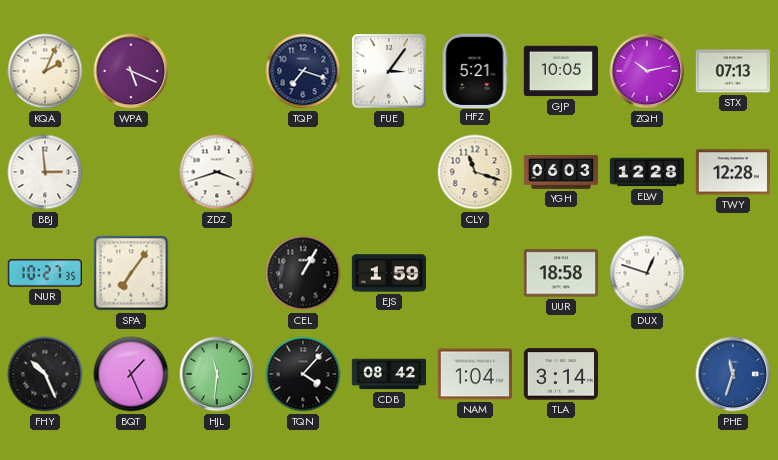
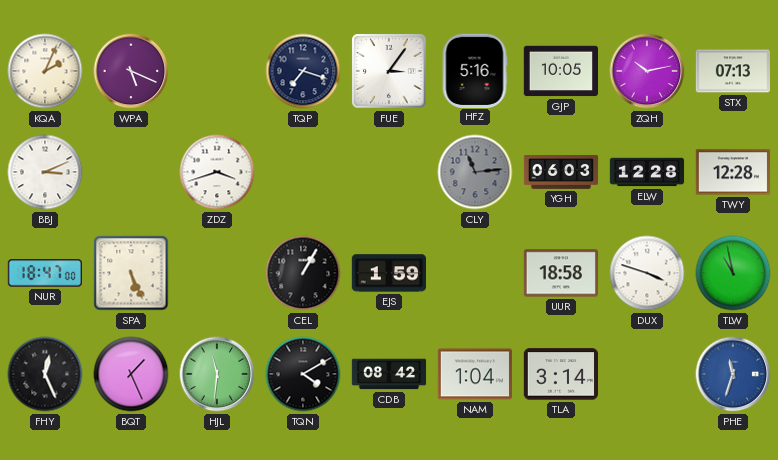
HFZ: 5:21 -> 5:16
BBJ: 2:59 -> 3:11
CLY: 11:18 -> 11:14
CLY dial: cream -> grey
NUR: 10:27 -> 18:47
SPA: 7:06 -> 5:26
DUX: 12:48 -> 3:48
TLW: none -> 10:58
FHY: 10:26 -> 12:26
TQN: 4:07 -> 4:10
